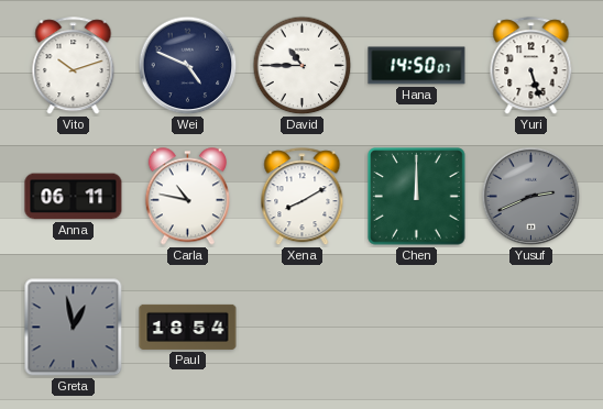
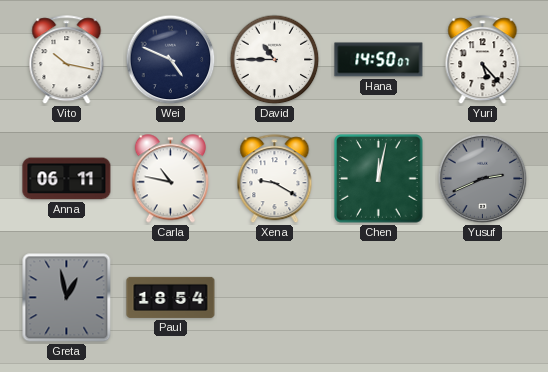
Vito: 10:12 -> 10:17
Yuri: 5:27 -> 5:23
Xena: 8:10 -> 9:20
Chen: 12:00 -> 12:02
